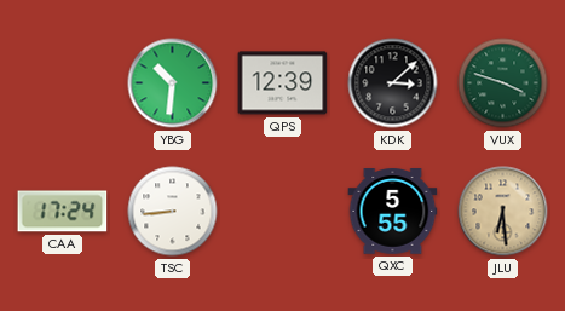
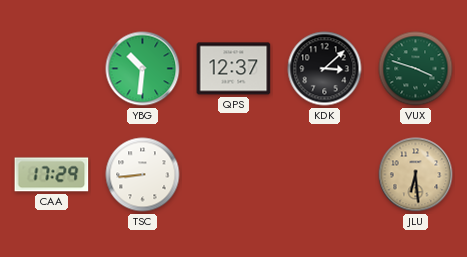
QPS: 12:39 -> 12:37
CAA: 17:24 -> 17:29
QXC: 5:55 -> none
